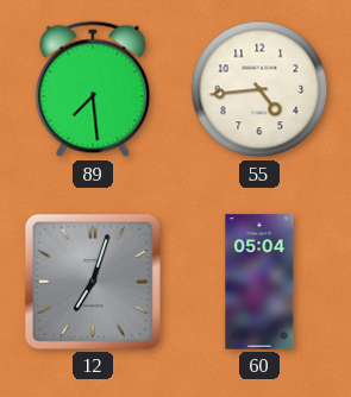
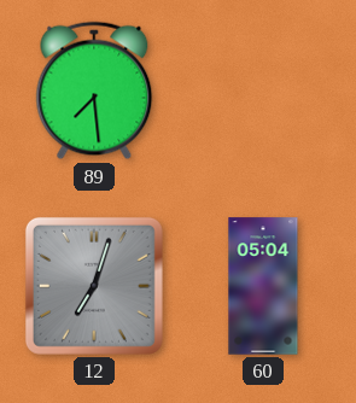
55: 4:44 -> none
